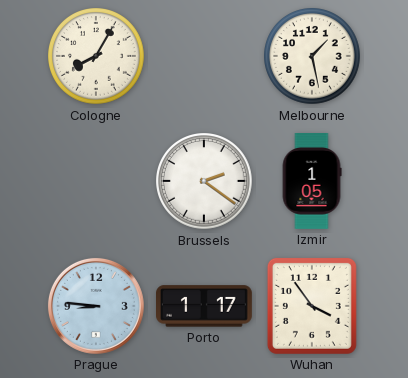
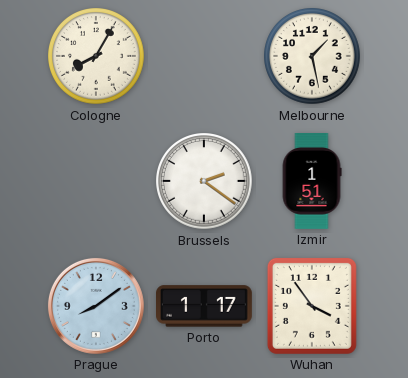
Izmir: 1:05 -> 1:51
Prague: 8:46 -> 8:09
